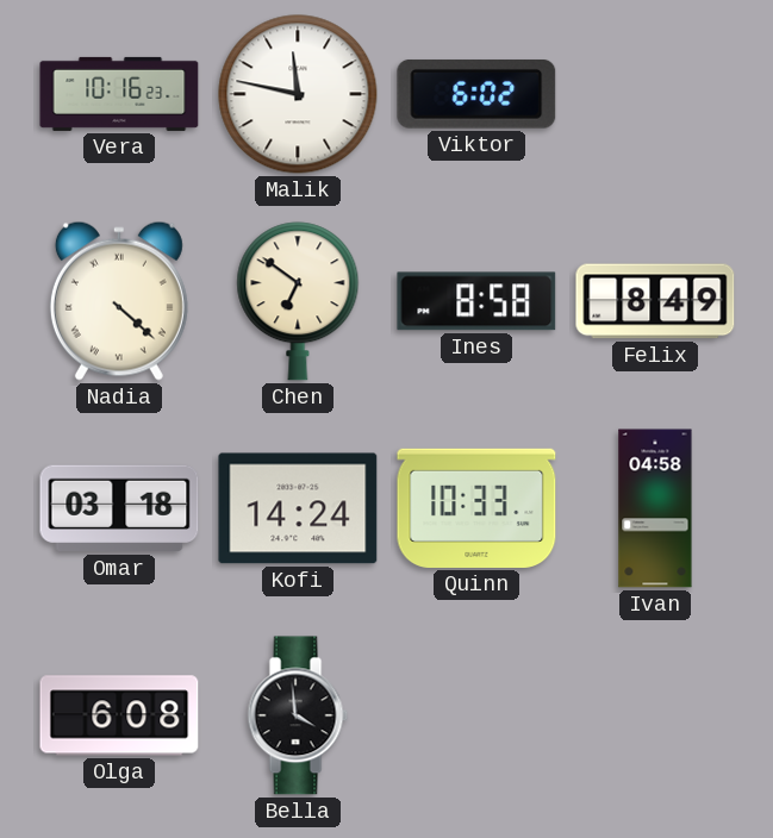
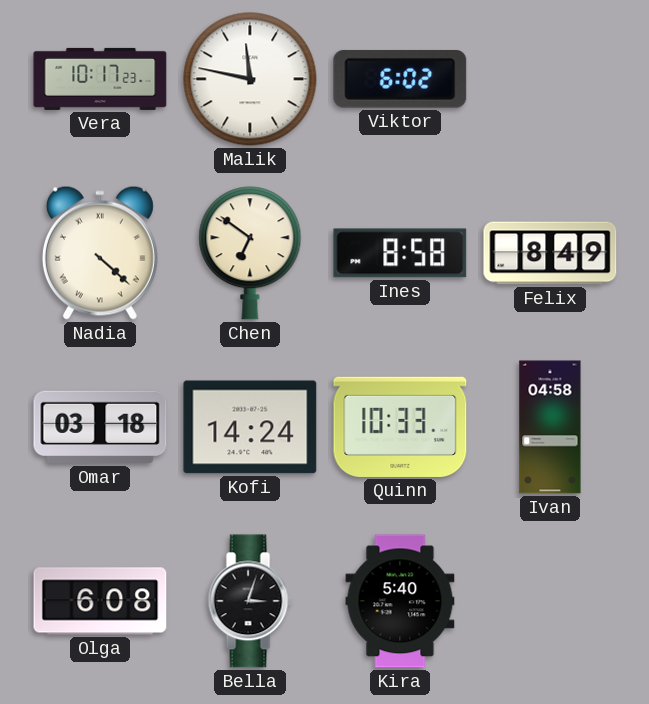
Vera: 10:16 -> 10:17
Bella: 3:59 -> 3:03
Kira: none -> 5:40
